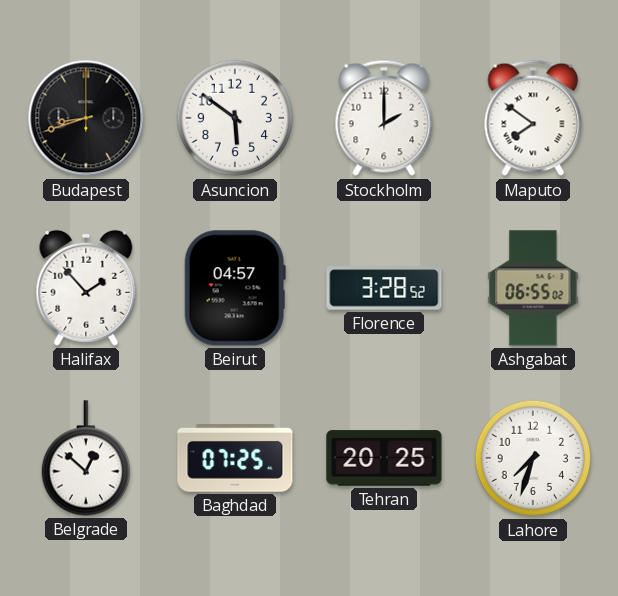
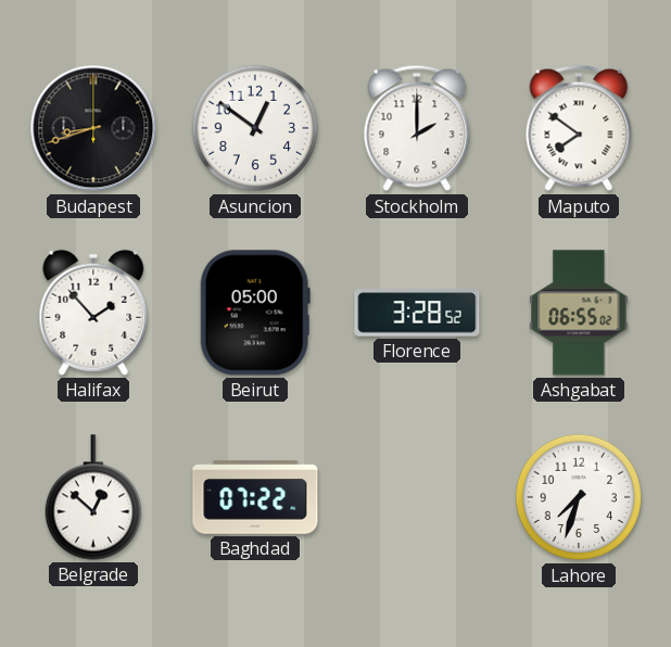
Asuncion: 5:51 -> 12:51
Beirut: 04:57 -> 05:00
Baghdad: 07:25 -> 07:22
Tehran: 20:25 -> none
